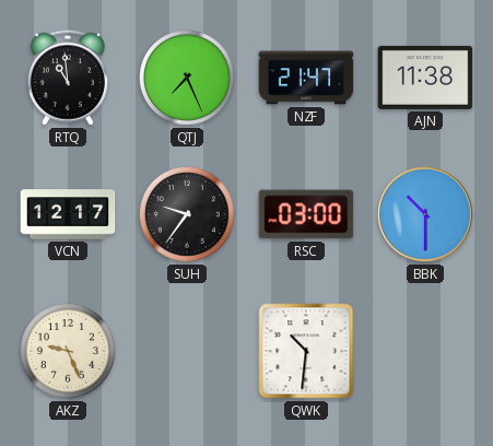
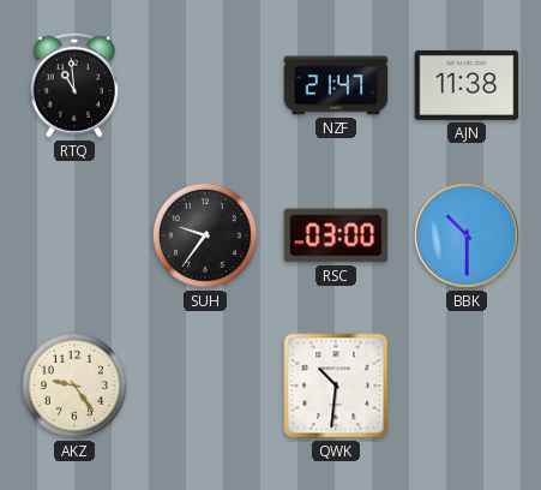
QTJ: 7:26 -> none
VCN: 12:17 -> none
AKZ: 9:26 -> 9:24
